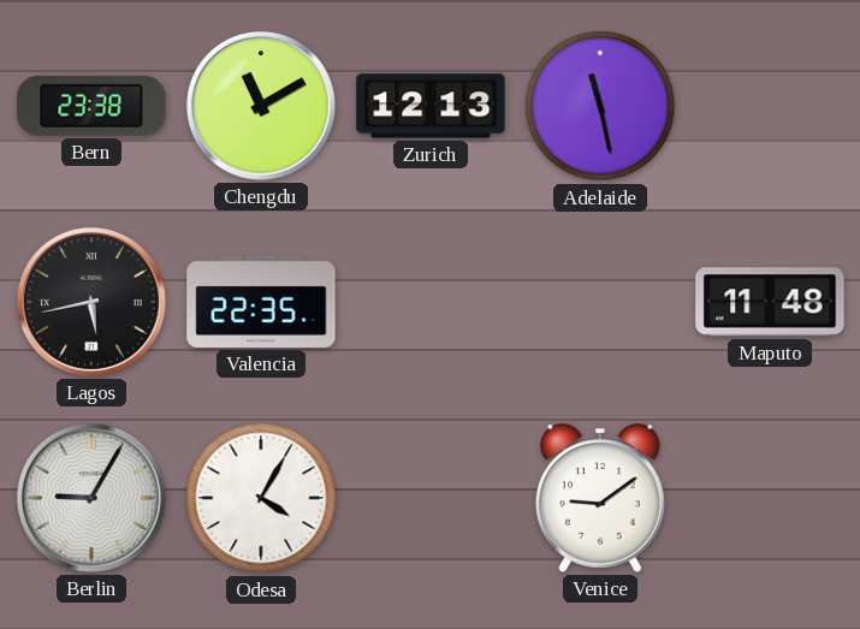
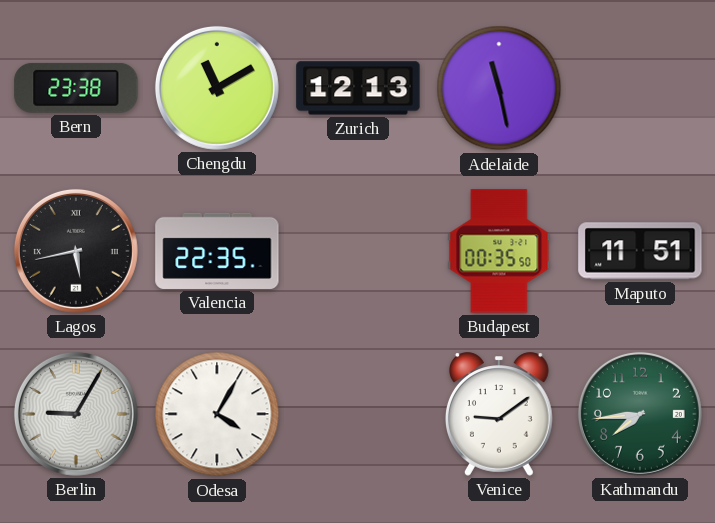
Budapest: none -> 00:35
Maputo: 11:48 -> 11:51
Kathmandu: none -> 7:44
